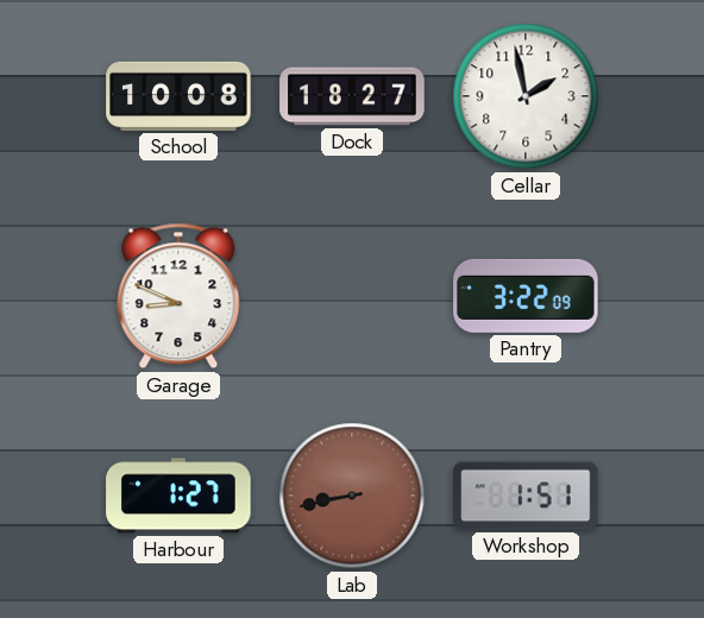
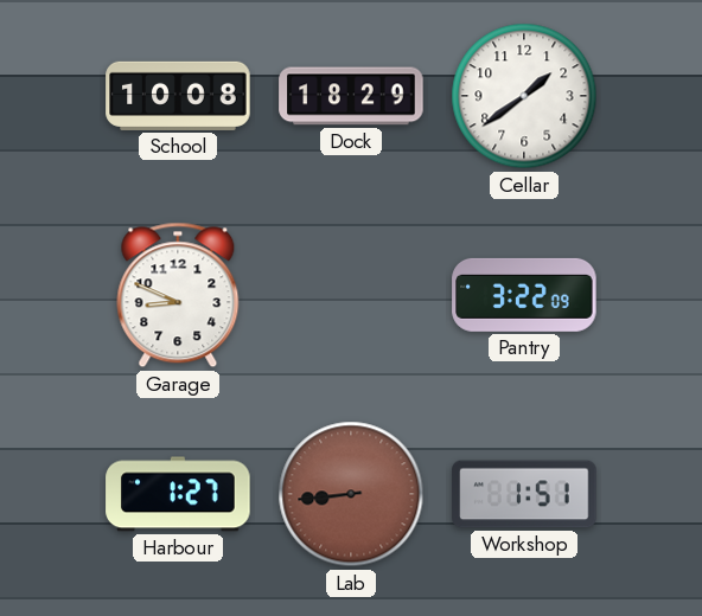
Dock: 18:27 -> 18:29
Cellar: 1:58 -> 1:39
Lab: 8:43 -> 8:44
